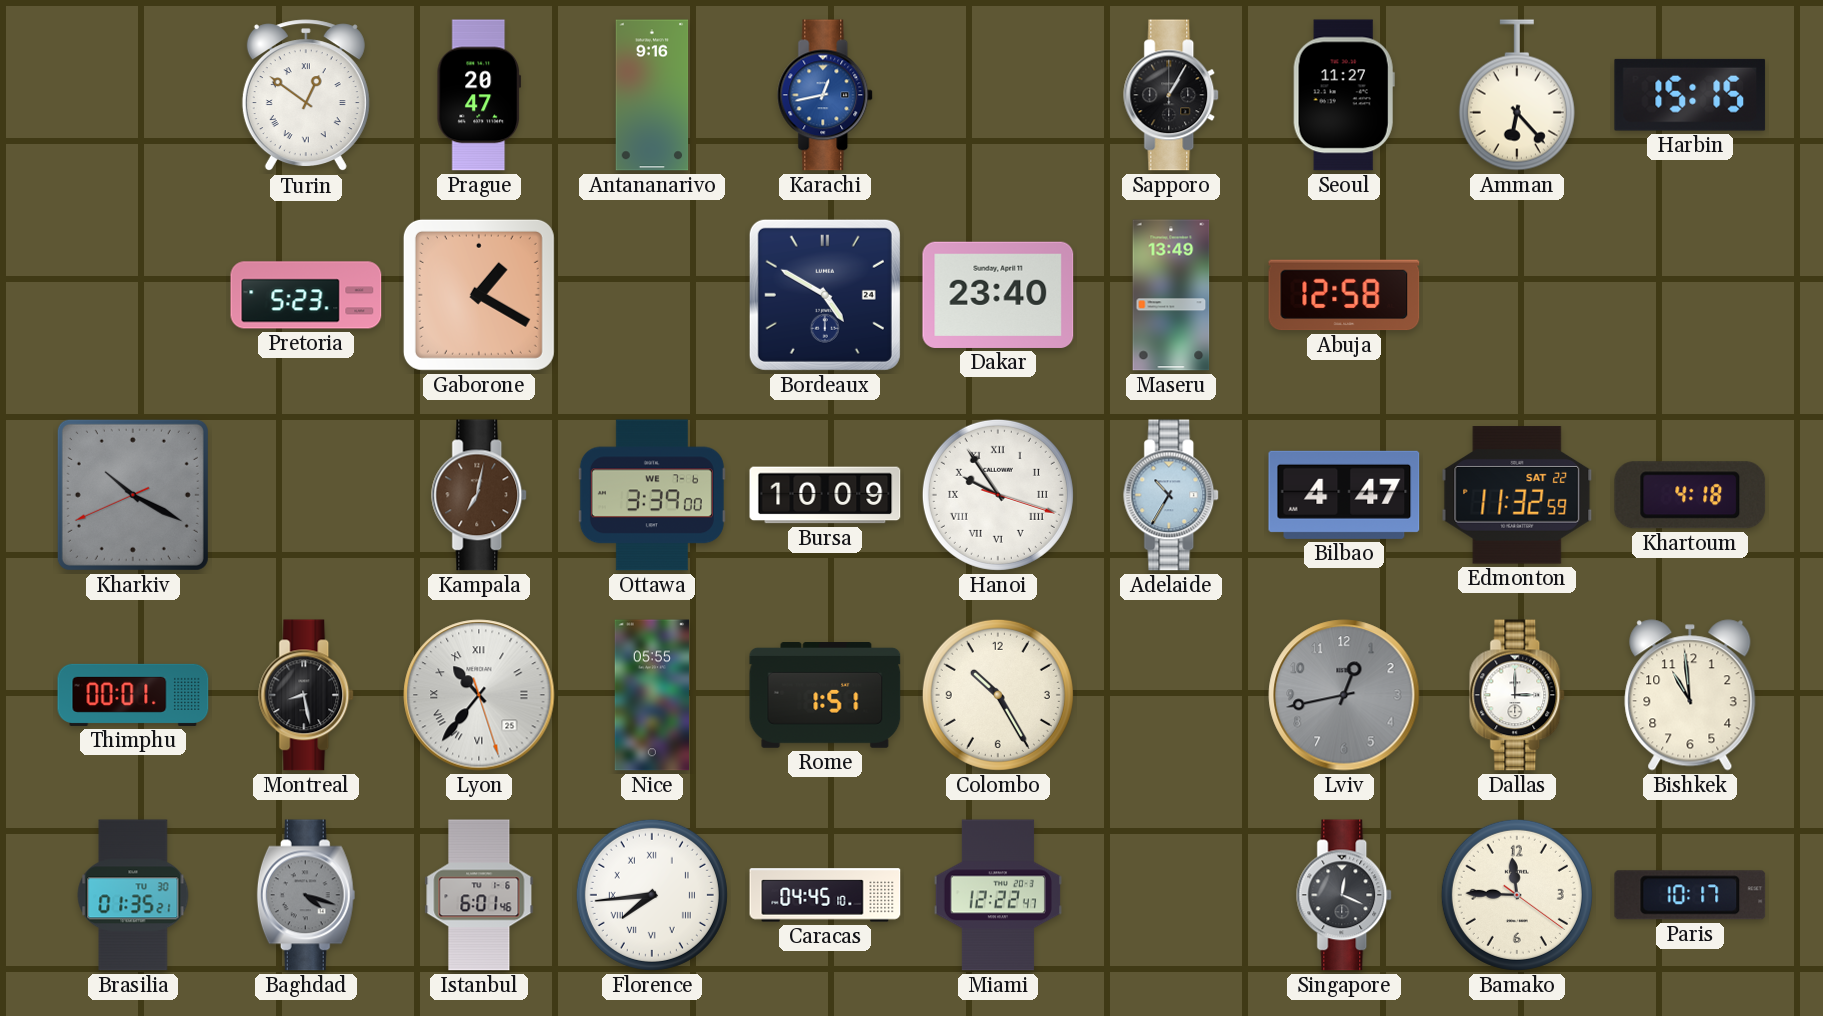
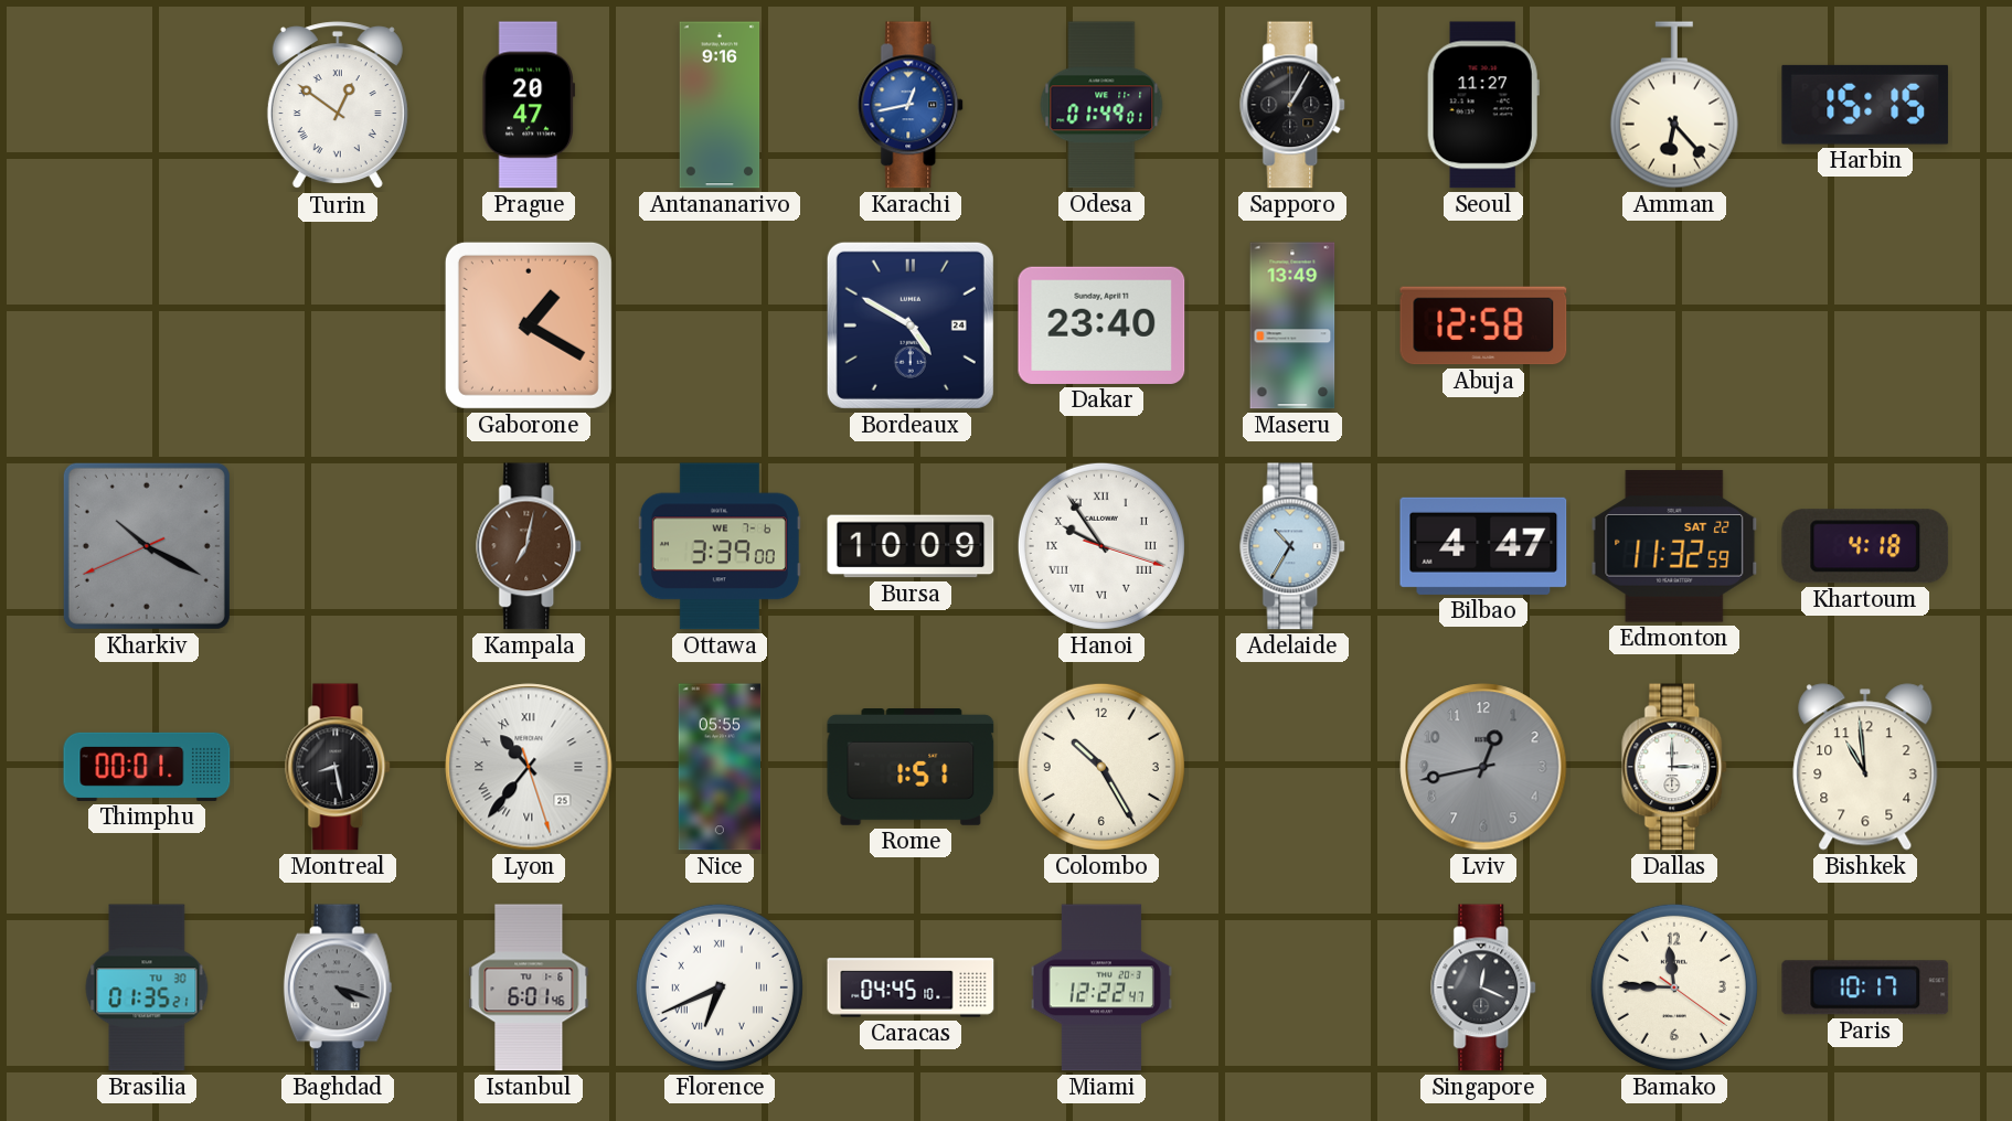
Odesa: none -> 01:49
Pretoria: 5:23 -> none
Florence: 7:44 -> 6:41
